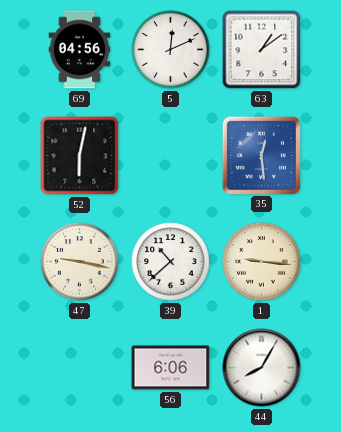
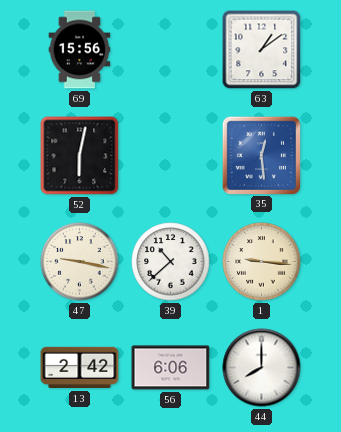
69: 04:56 -> 15:56
5: 12:11 -> none
13: none -> 2:42
44: 8:05 -> 8:00
